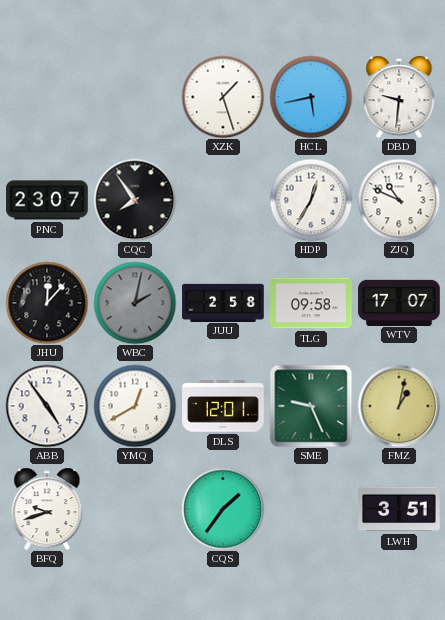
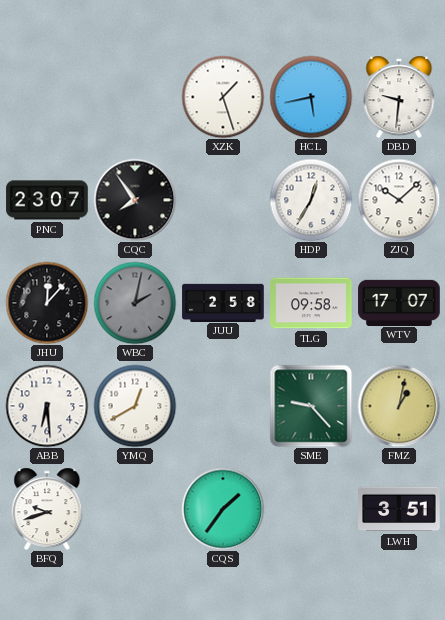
ZJQ: 10:49 -> 10:08
ABB: 4:54 -> 6:29
DLS: 12:01 -> none
SME: 9:26 -> 9:23
